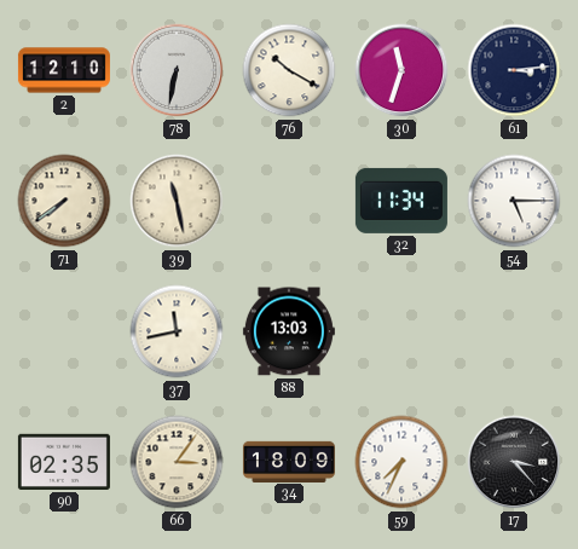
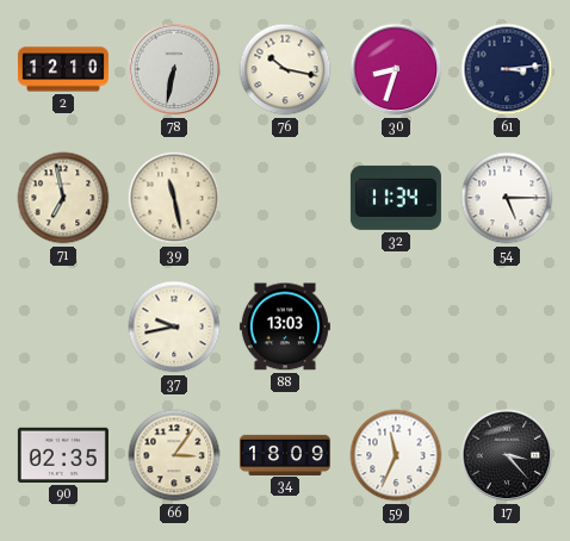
76: 10:20 -> 10:17
30: 11:33 -> 8:33
71: 7:39 -> 6:58
37: 11:43 -> 9:43
59: 7:34 -> 11:34
